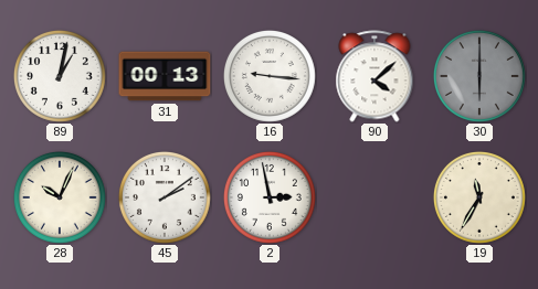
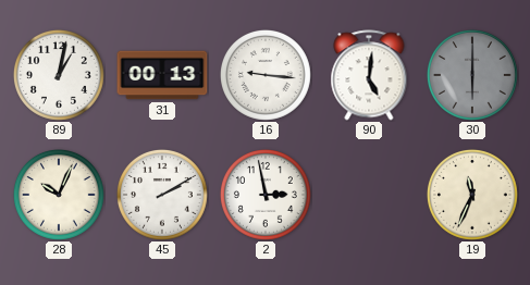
90: 4:08 -> 5:01
45: 2:09 -> 2:10
19: 11:35 -> 11:34
